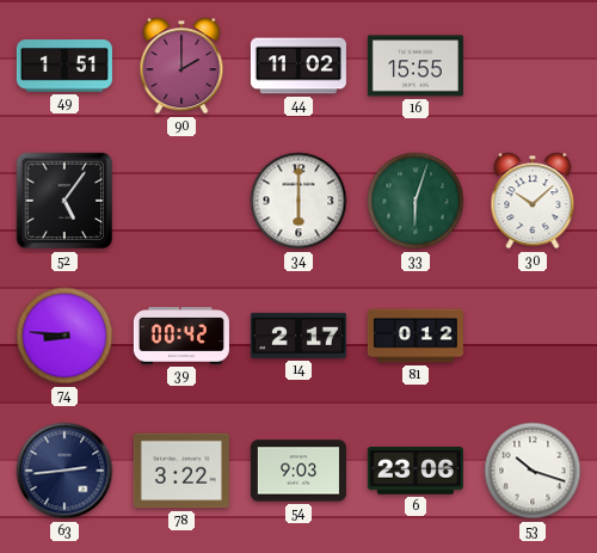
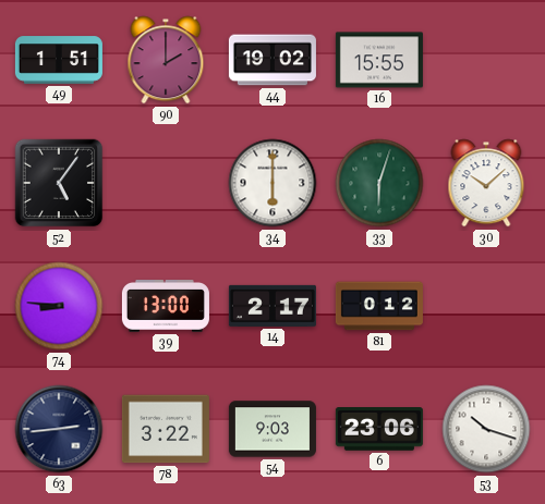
44: 11:02 -> 19:02
39: 00:42 -> 13:00
